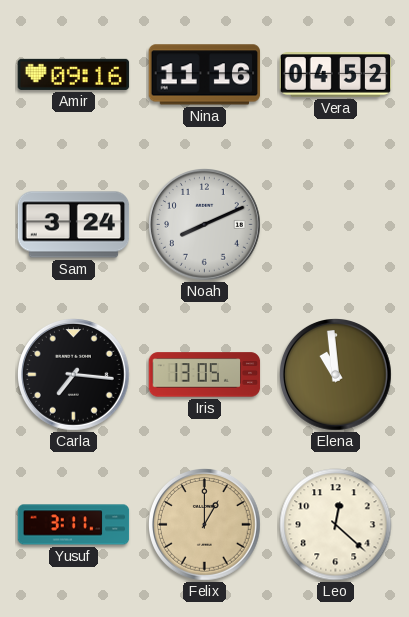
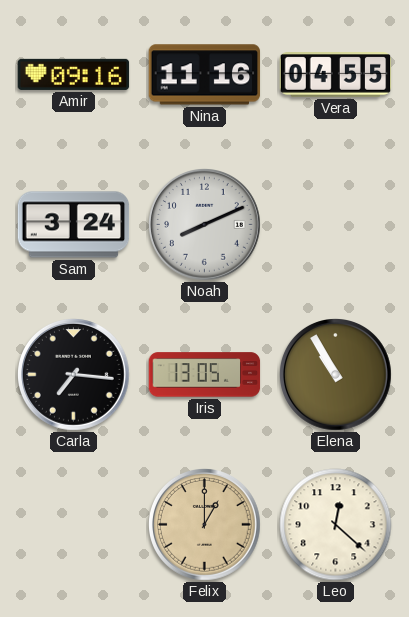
Vera: 04:52 -> 04:55
Elena: 10:59 -> 10:55
Yusuf: 3:11 -> none
